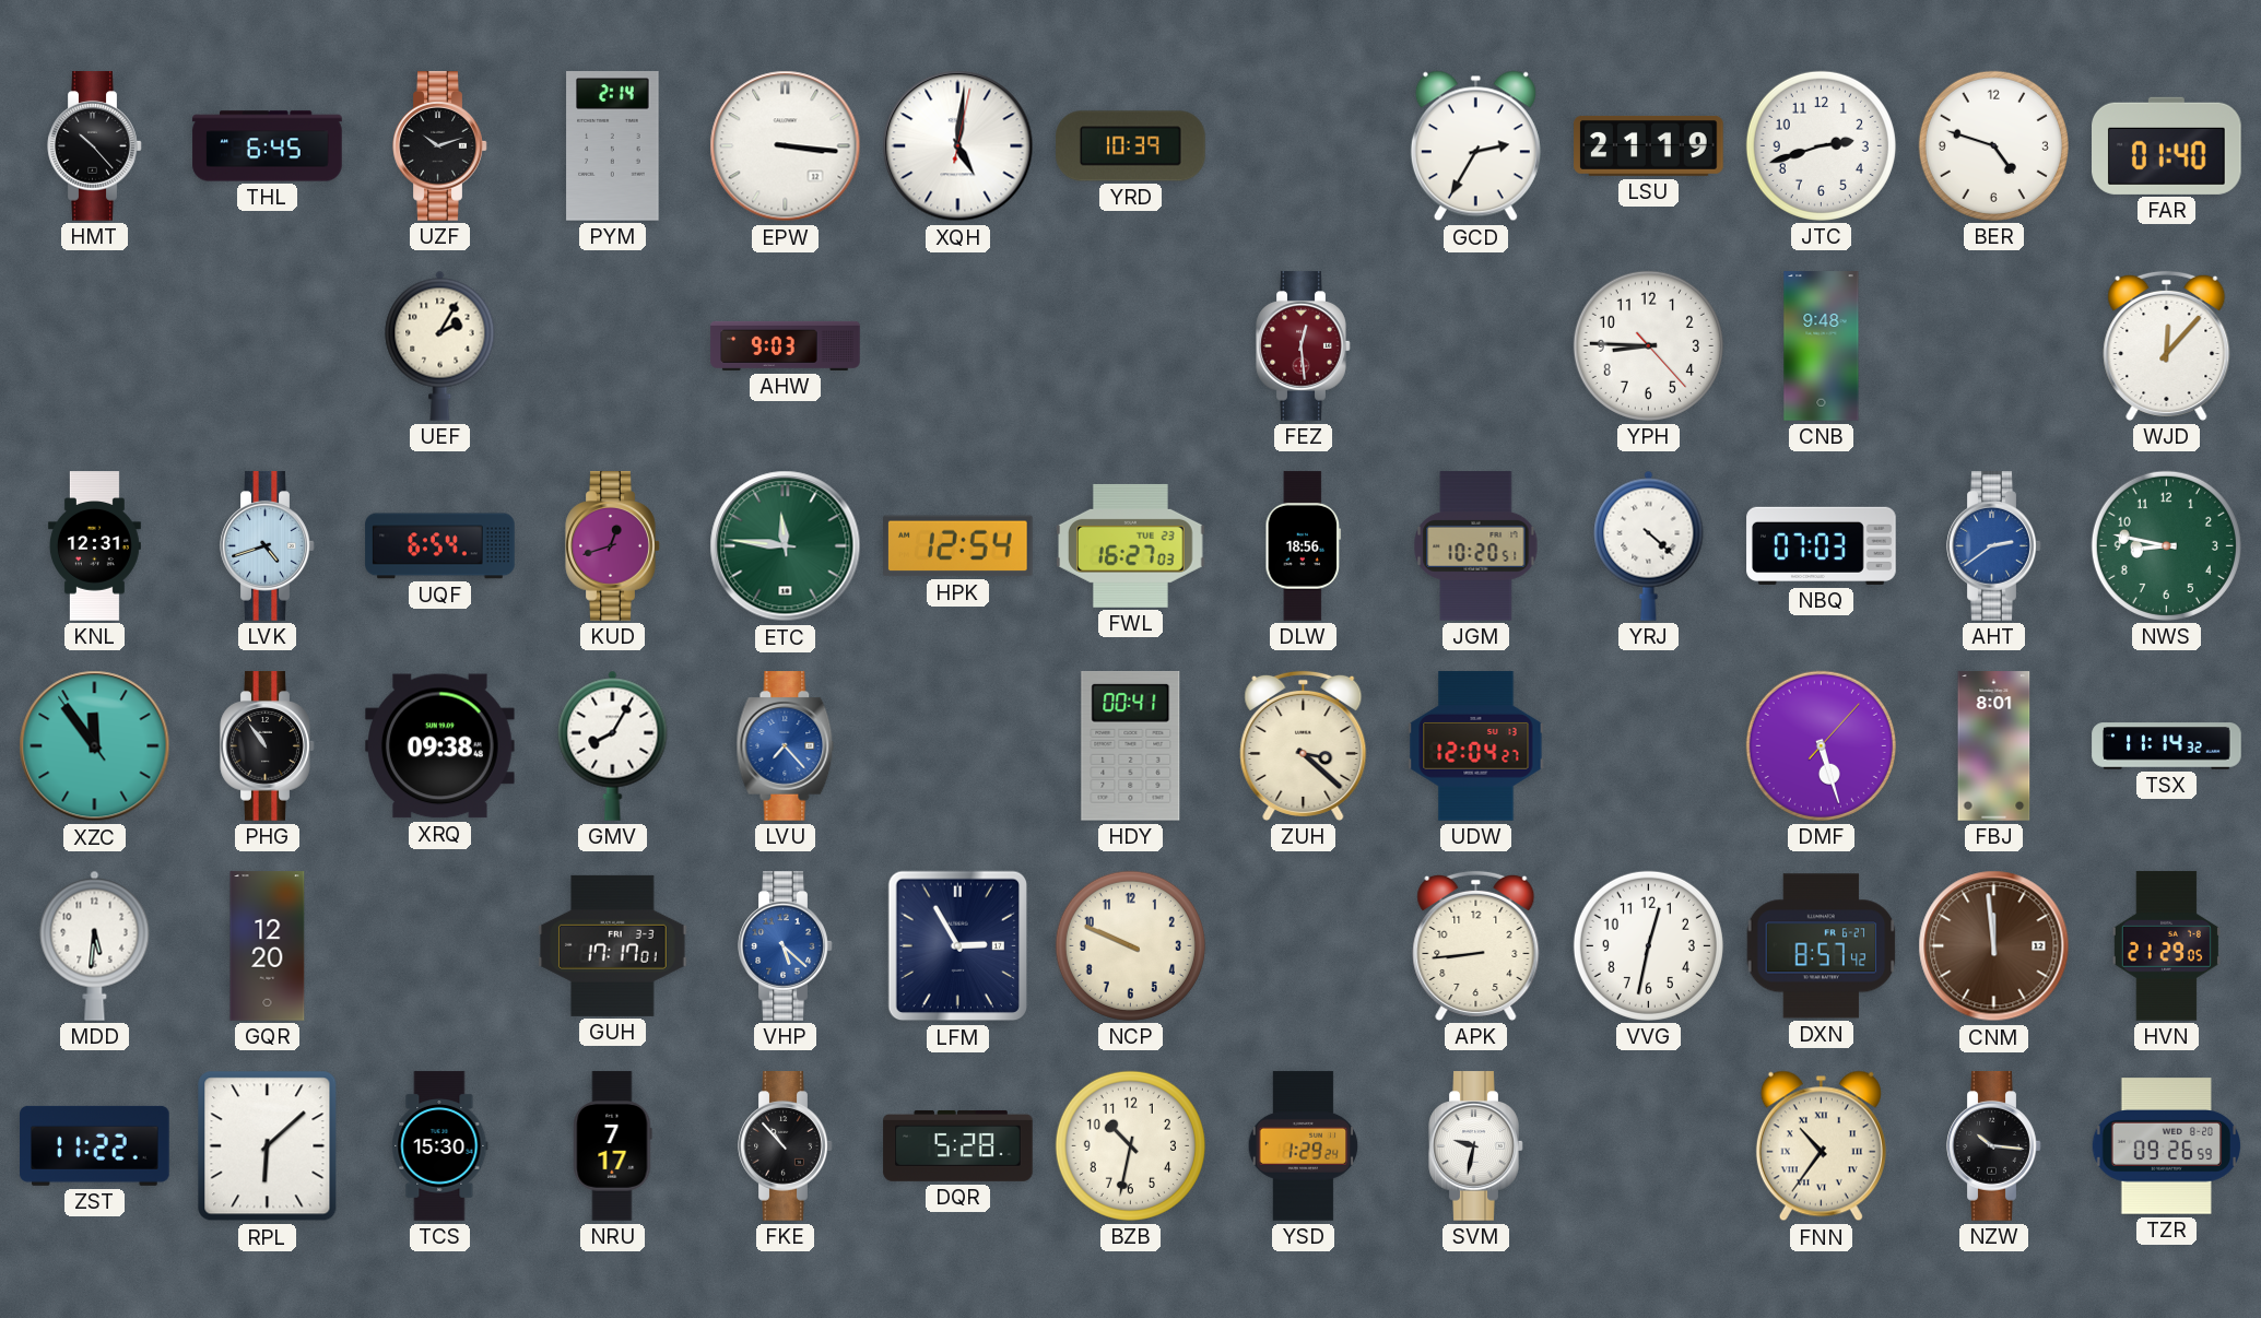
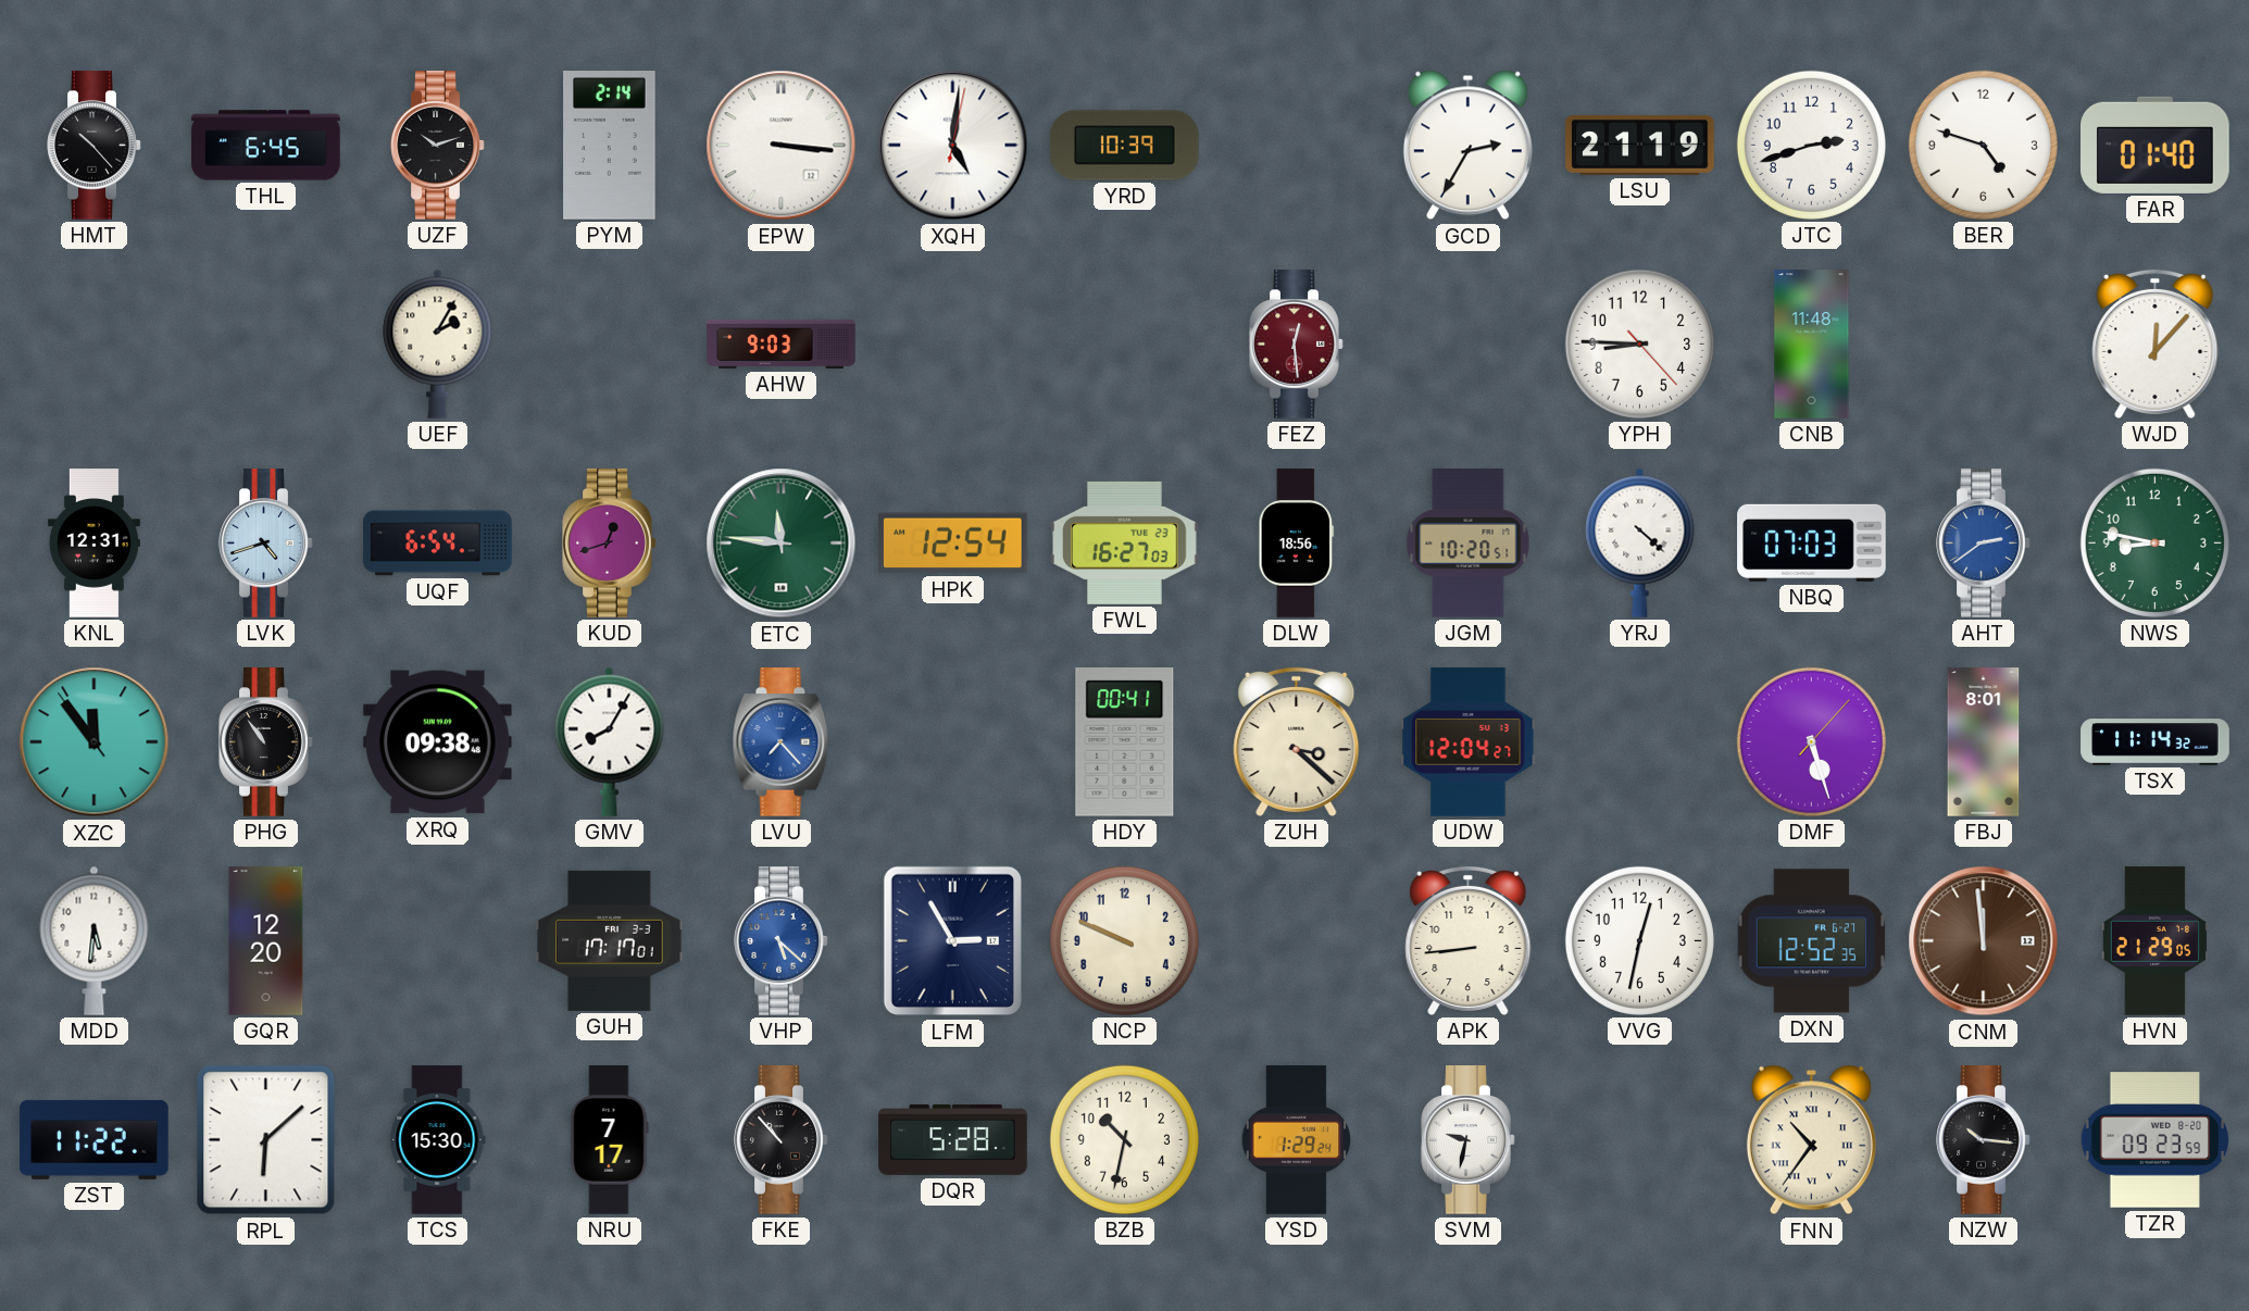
CNB: 9:48 -> 11:48
DXN: 8:57 -> 12:52
TZR: 09:26 -> 09:23
